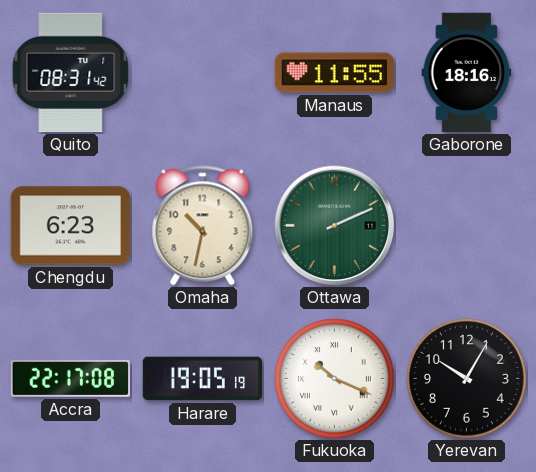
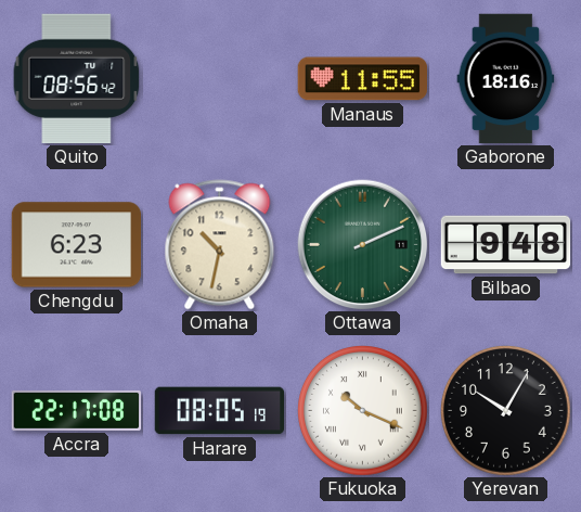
Quito: 08:31 -> 08:56
Bilbao: none -> 9:48
Harare: 19:05 -> 08:05
